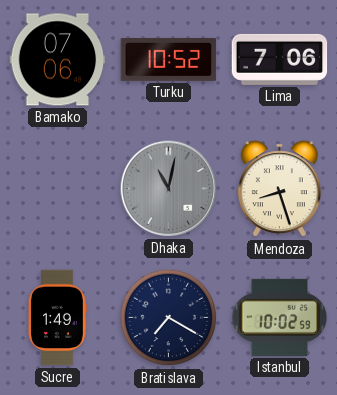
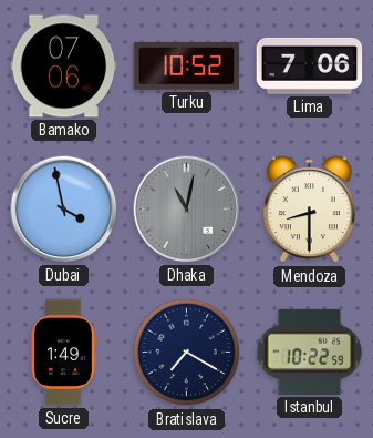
Dubai: none -> 3:58
Mendoza: 8:27 -> 8:30
Istanbul: 10:02 -> 10:22
